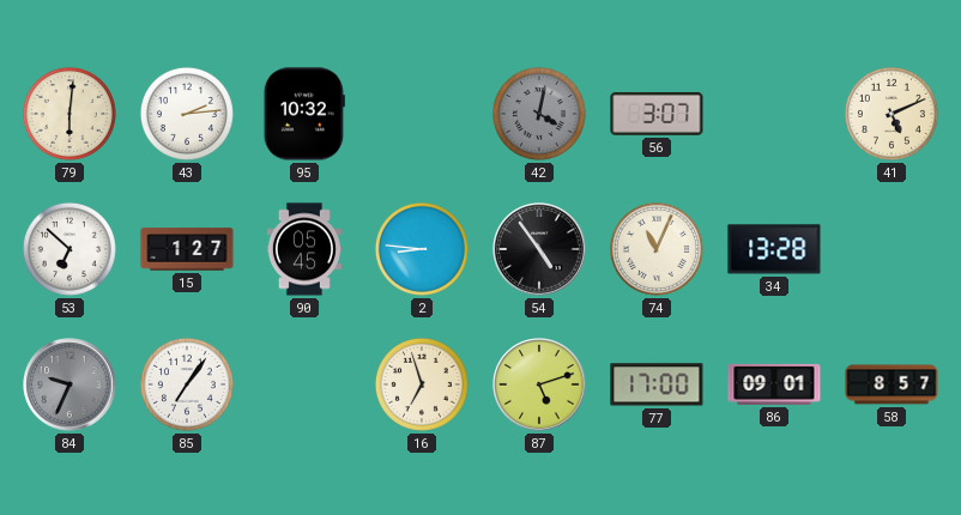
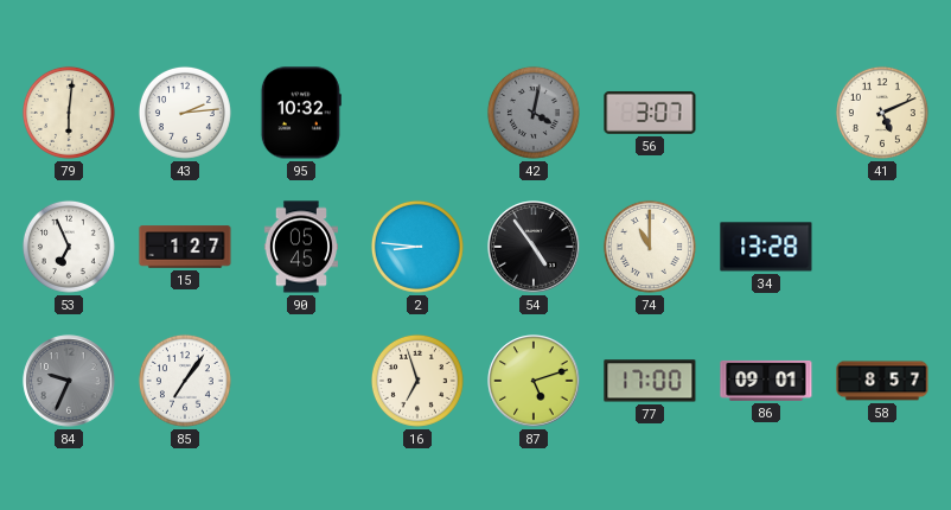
53: 6:52 -> 6:56
74: 11:04 -> 11:00
